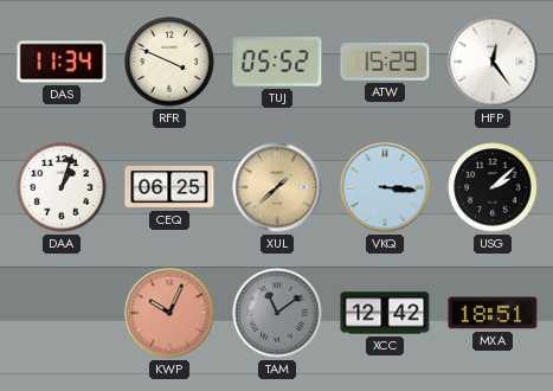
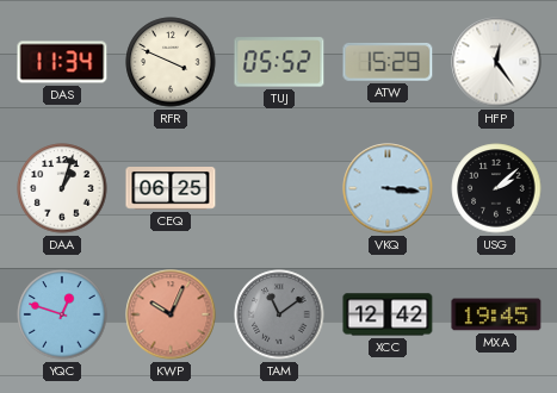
XUL: 1:38 -> none
YQC: none -> 12:48
MXA: 18:51 -> 19:45
